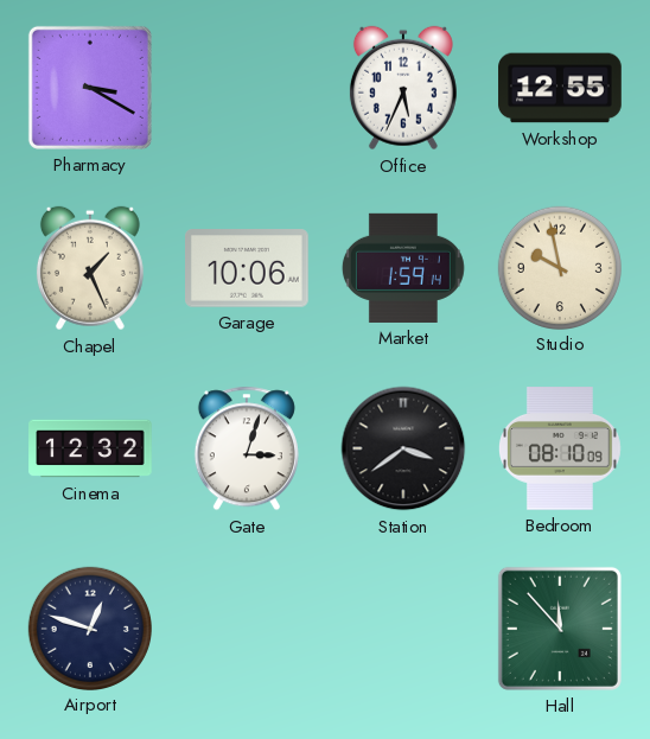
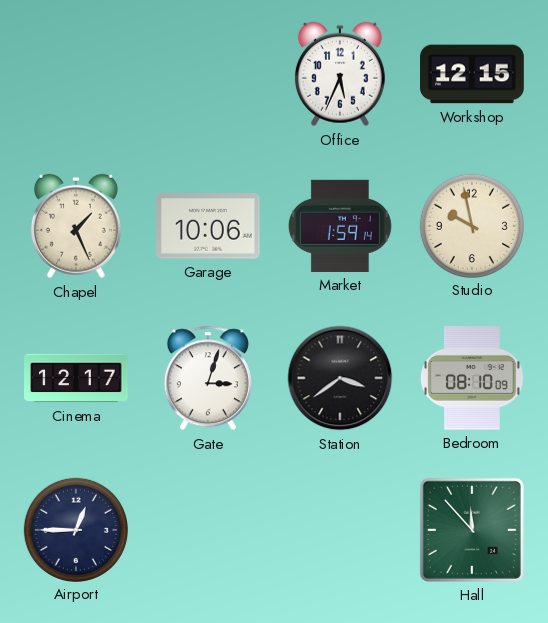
Pharmacy: 3:20 -> none
Workshop: 12:55 -> 12:15
Cinema: 12:32 -> 12:17
Airport: 12:48 -> 12:45
